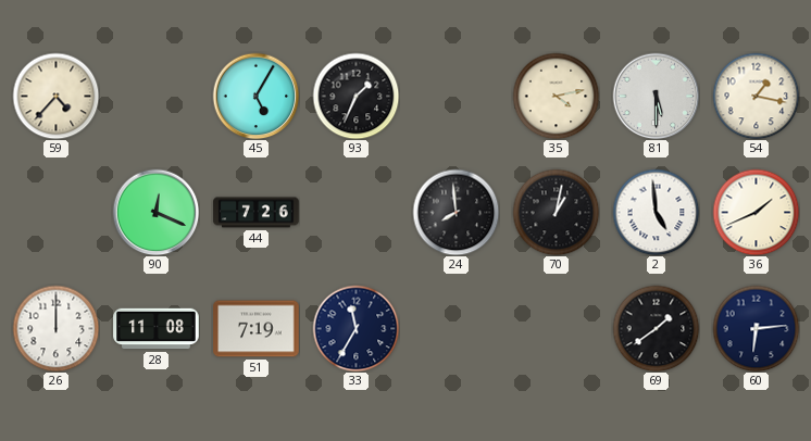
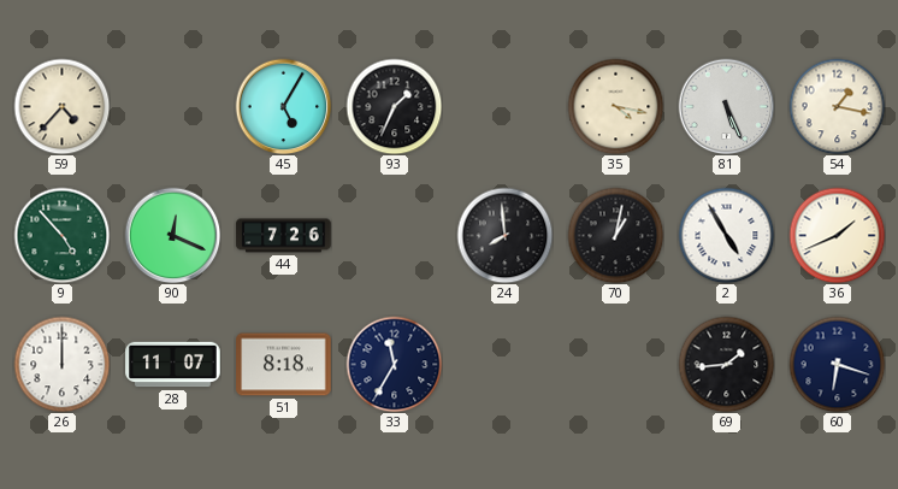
35: 4:13 -> 4:17
81: 5:30 -> 5:26
9: none -> 4:53
2: 4:59 -> 4:55
28: 11:08 -> 11:07
51: 7:19 -> 8:18
69: 1:39 -> 1:44
60: 6:14 -> 6:18
